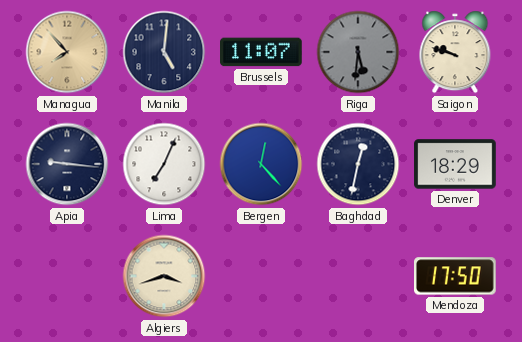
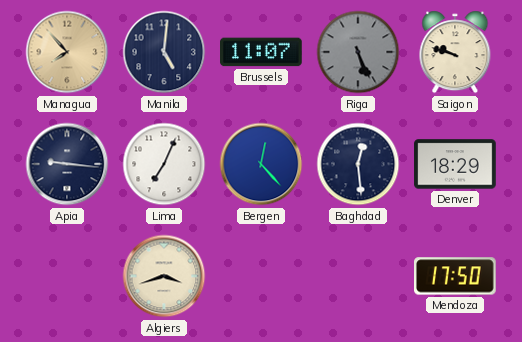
Riga: 5:31 -> 5:26
Baghdad: 12:32 -> 12:29
